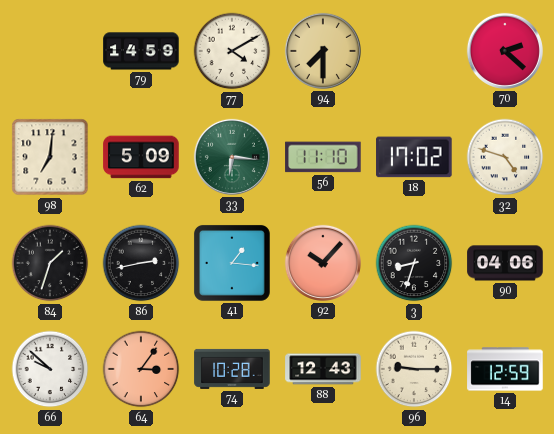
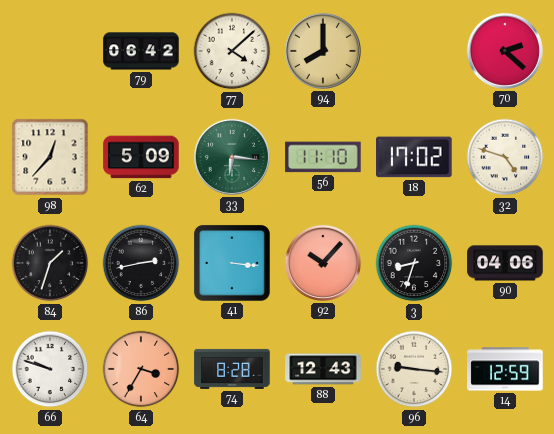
79: 14:59 -> 06:42
77: 4:10 -> 4:08
94: 7:30 -> 8:00
98: 7:01 -> 12:37
41: 1:16 -> 3:16
66: 9:52 -> 9:48
64: 3:06 -> 3:35
74: 10:28 -> 8:28
96: 9:15 -> 9:16
